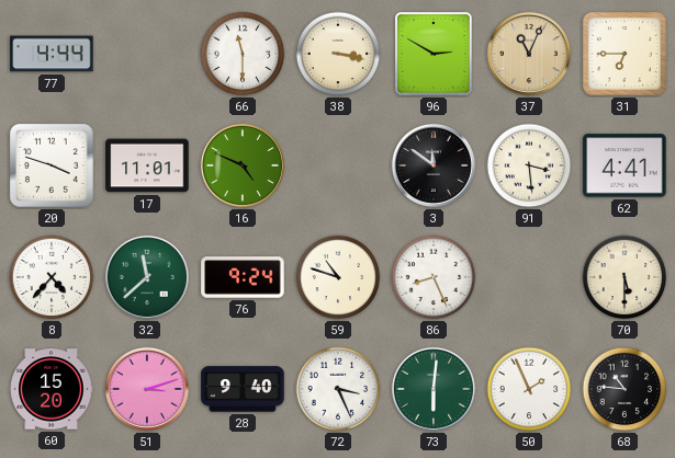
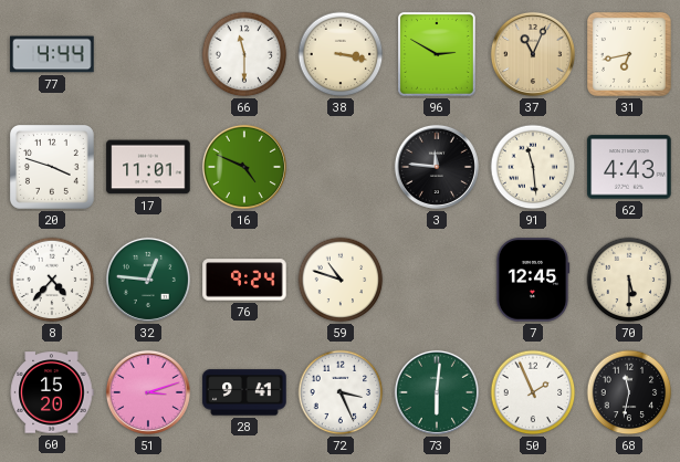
31: 6:45 -> 6:43
3: 11:51 -> 11:46
91: 3:29 -> 11:29
62: 4:41 -> 4:43
32: 11:38 -> 12:46
86: 8:26 -> none
7: none -> 12:45
28: 9:40 -> 9:41
68: 10:46 -> 11:32
